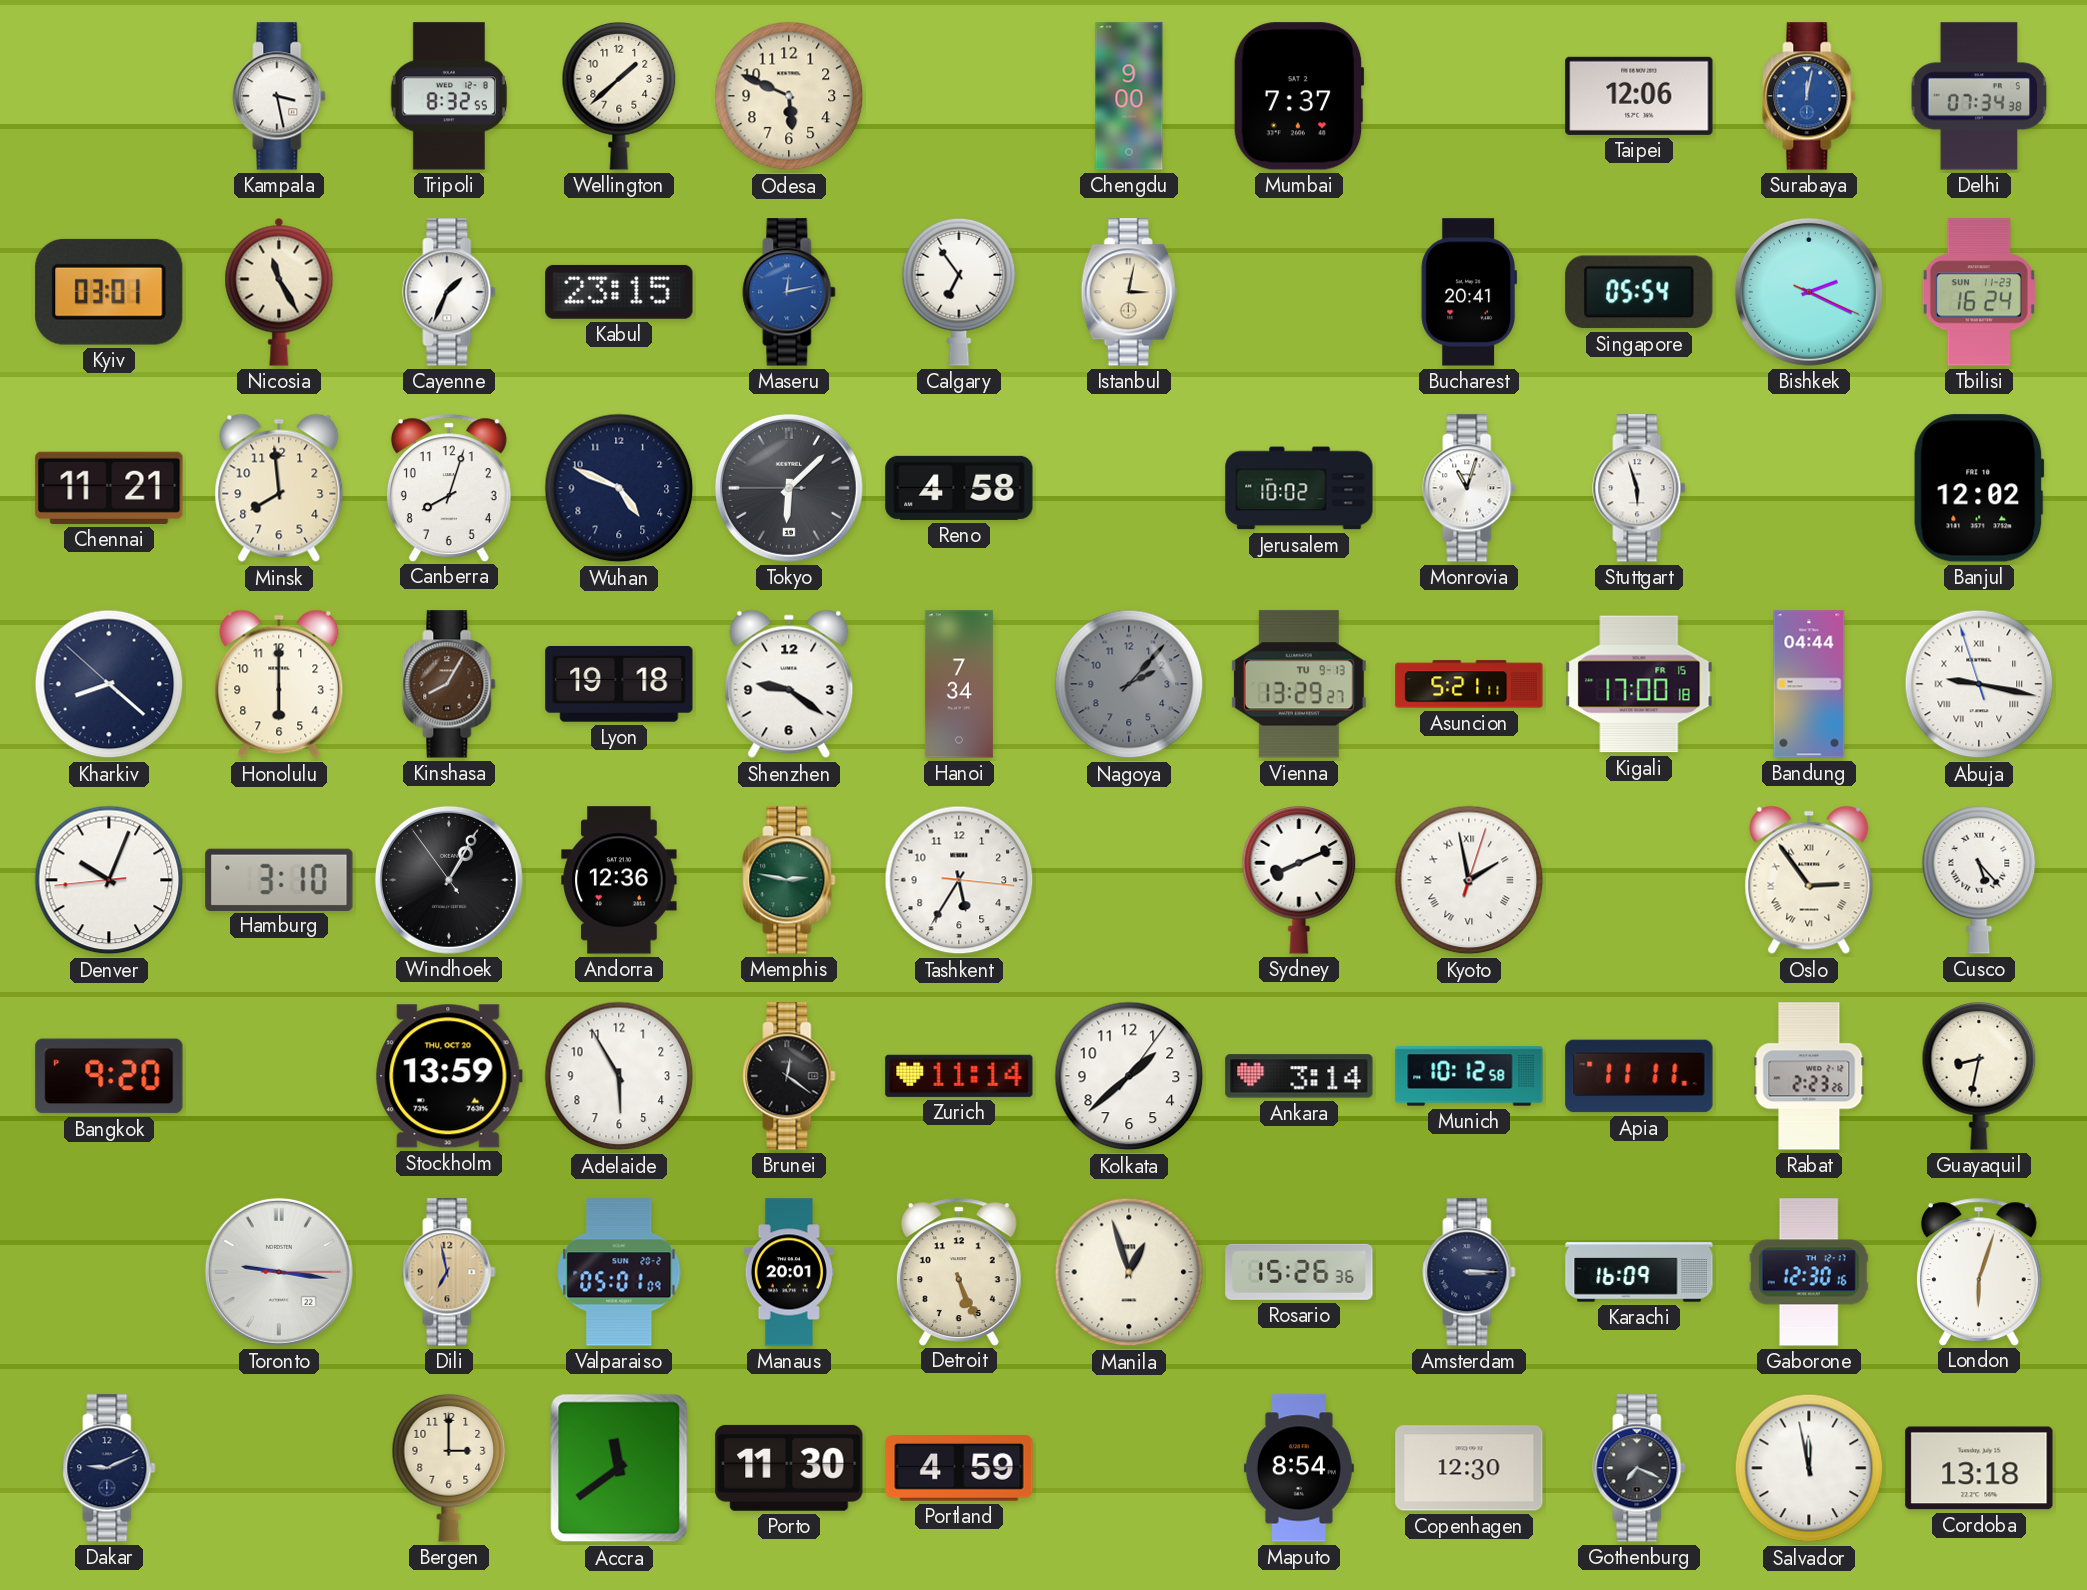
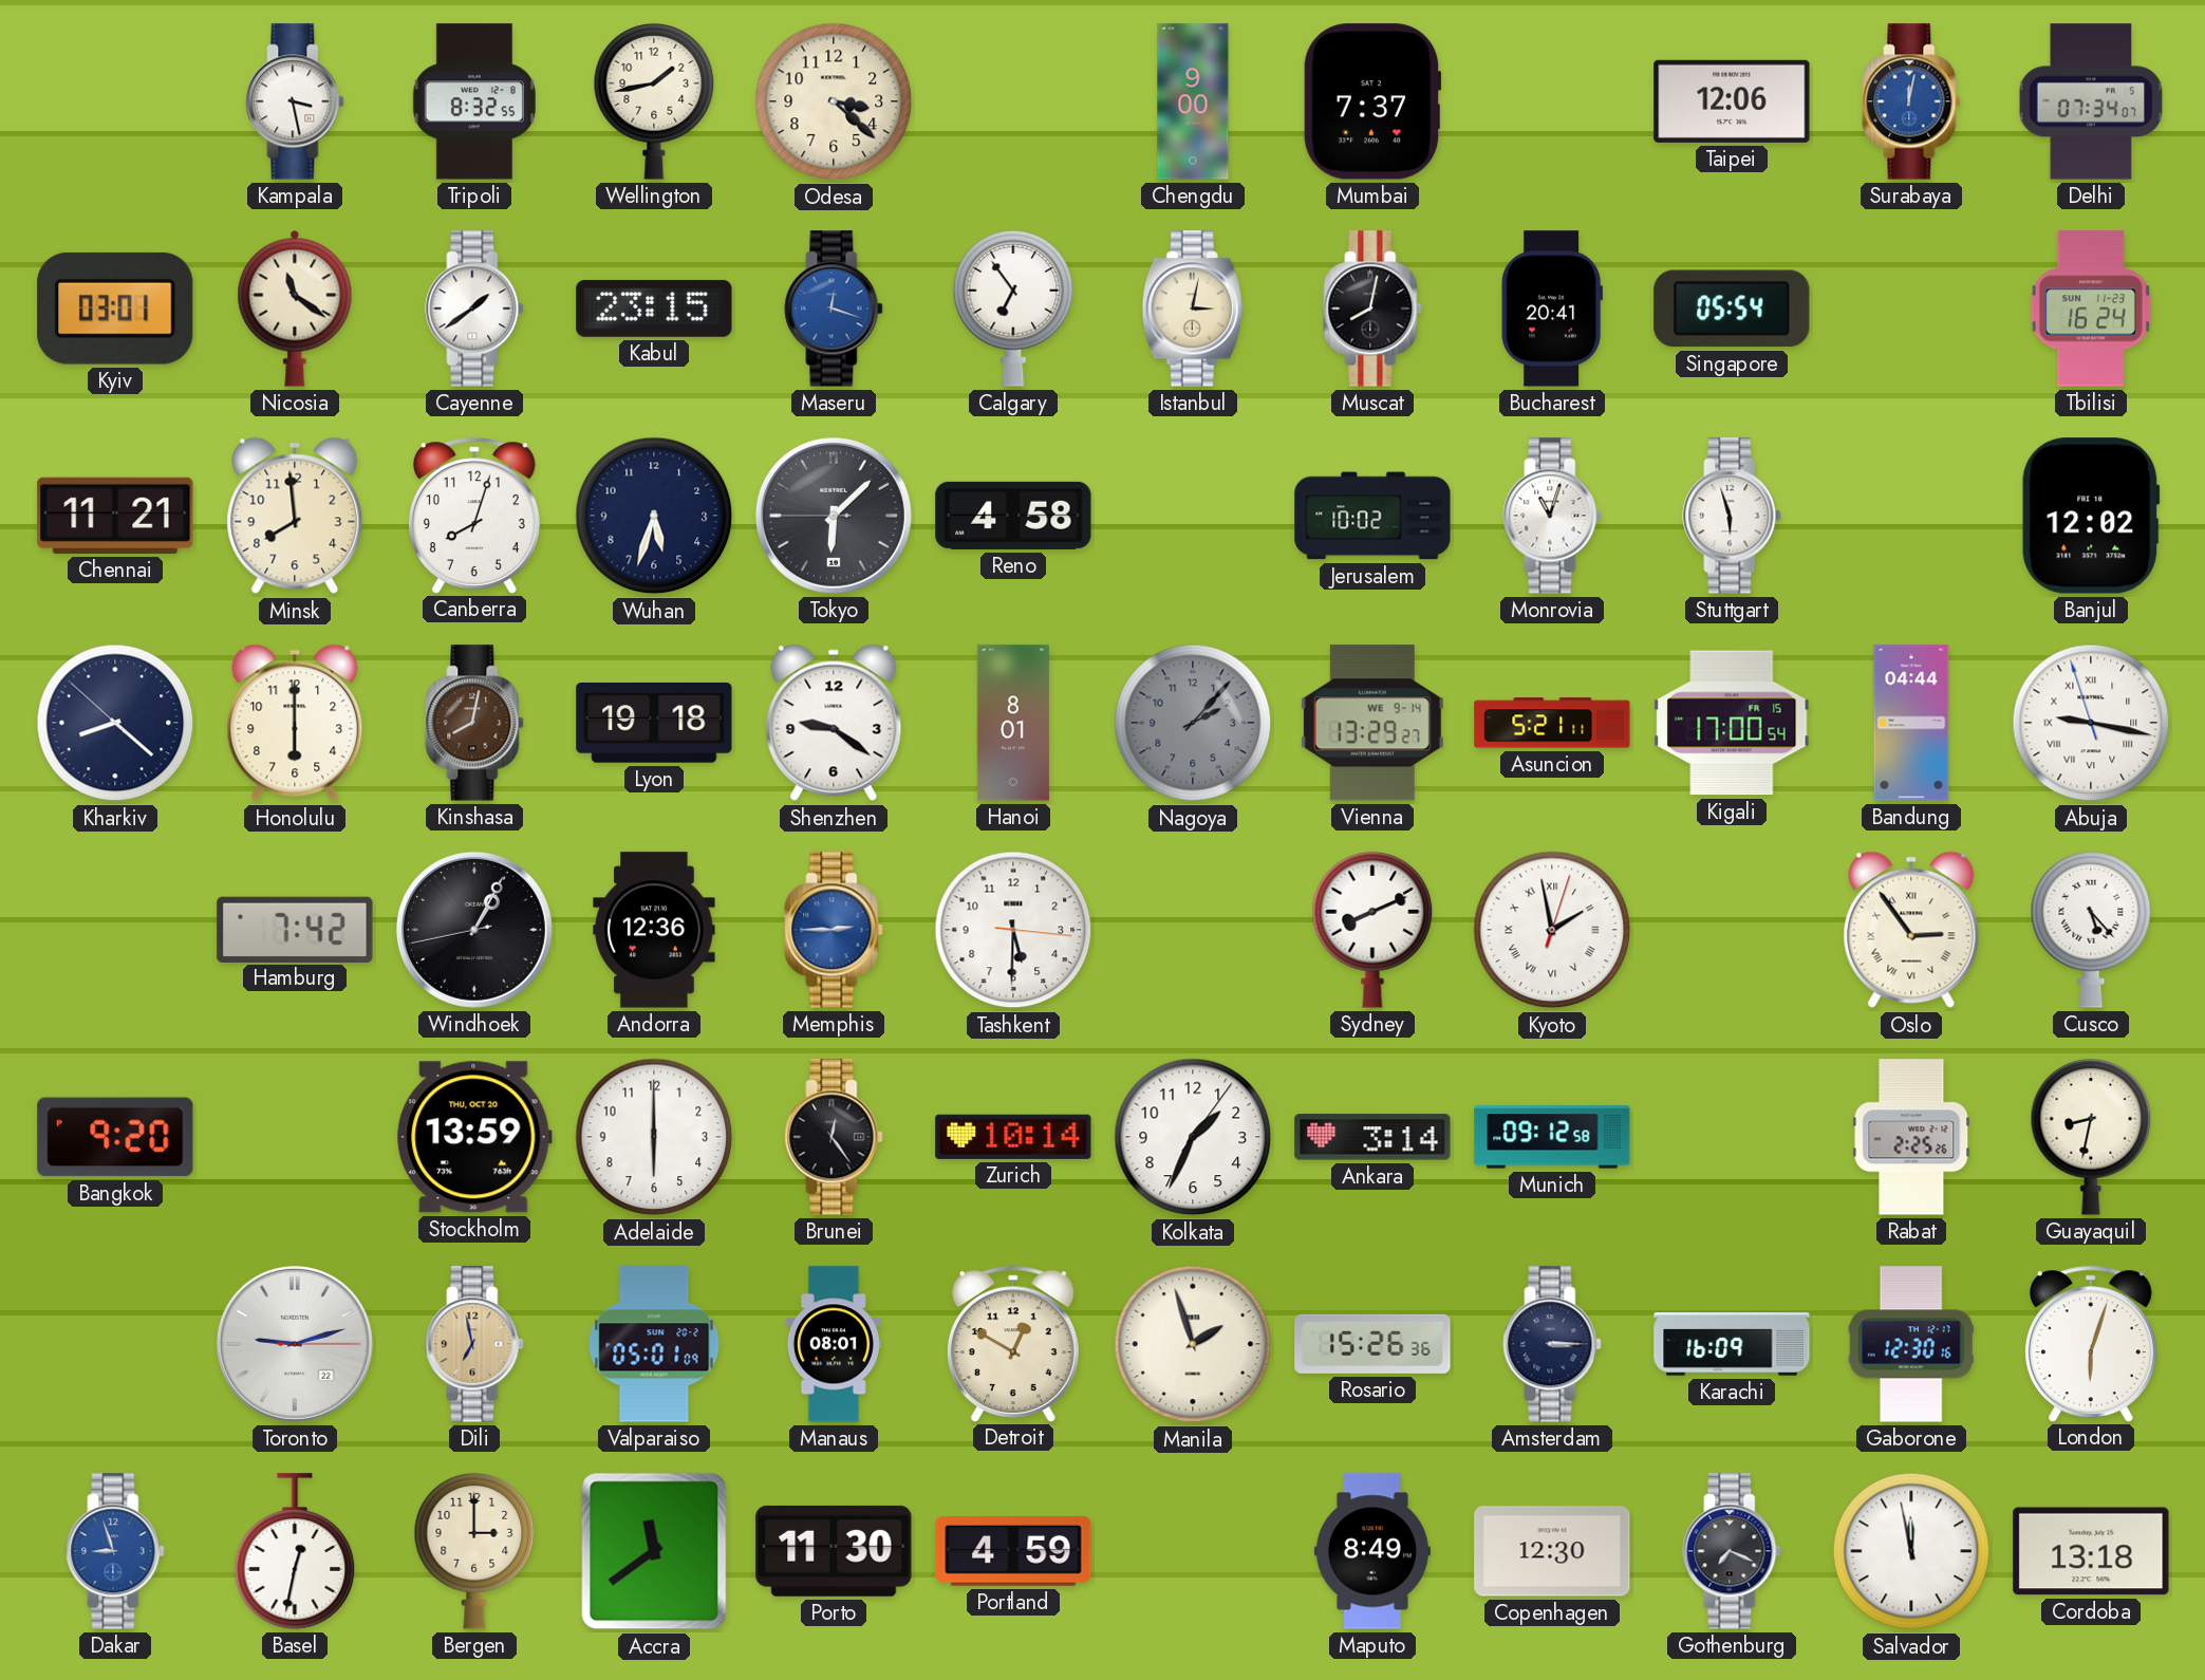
Wellington: 1:38 -> 1:43
Odesa: 5:49 -> 3:22
Delhi: 07:34:38 -> 07:34:07
Nicosia: 11:25 -> 11:21
Cayenne: 1:34 -> 1:39
Maseru: 12:13 -> 12:18
Muscat: none -> 8:02
Bishkek: 2:19 -> none
Wuhan: 4:49 -> 5:33
Kinshasa: 8:05 -> 8:02
Hanoi: 7:34 -> 8:01
Vienna date: TU 9-13 -> WE 9-14
Kigali: 17:00:18 -> 17:00:54
Denver: 10:03 -> none
Hamburg: 3:10 -> 7:42
Windhoek: 1:04:54 -> 1:04:43
Memphis: 2:47 -> 2:45
Memphis dial: green -> blue
Tashkent: 5:35 -> 5:30
Adelaide: 5:55 -> 6:00
Brunei: 12:21 -> 12:24
Zurich: 11:14 -> 10:14
Kolkata: 1:38 -> 1:34
Munich: 10:12 -> 09:12
Apia: 11:11 -> none
Rabat: 2:23 -> 2:25
Toronto: 9:16 -> 9:12
Manaus: 20:01 -> 08:01
Detroit: 5:26 -> 12:50
Manila: 12:57 -> 1:57
Dakar: 9:11 -> 8:57
Dakar dial: navy -> blue
Basel: none -> 12:32
Maputo: 8:54 -> 8:49
